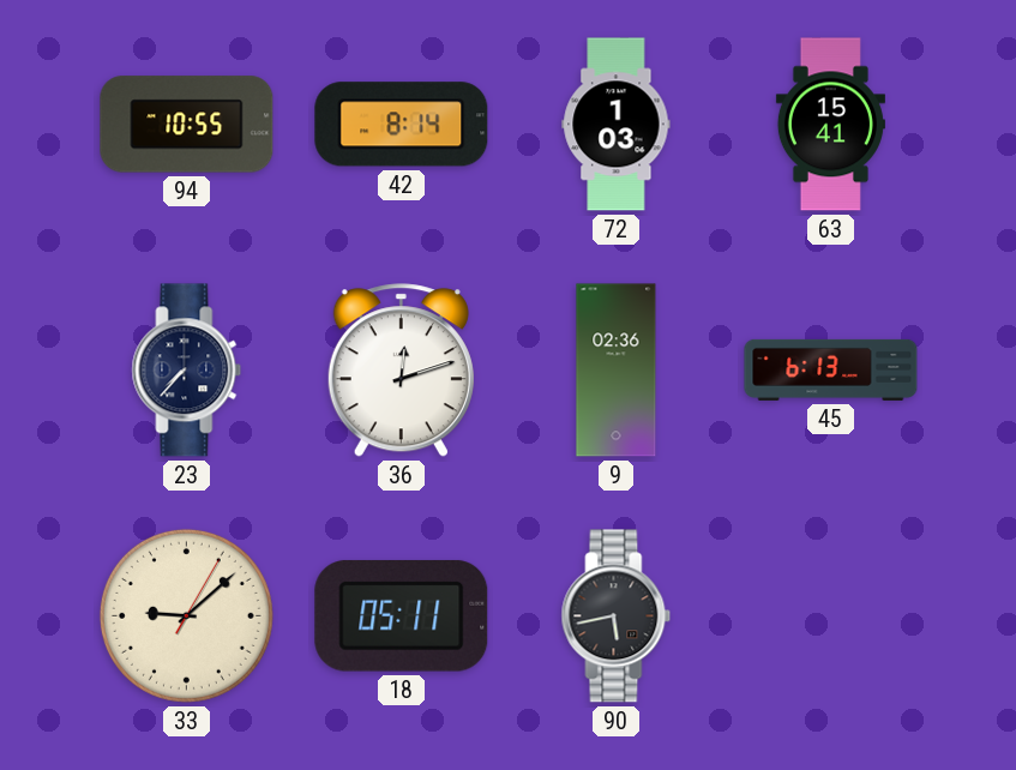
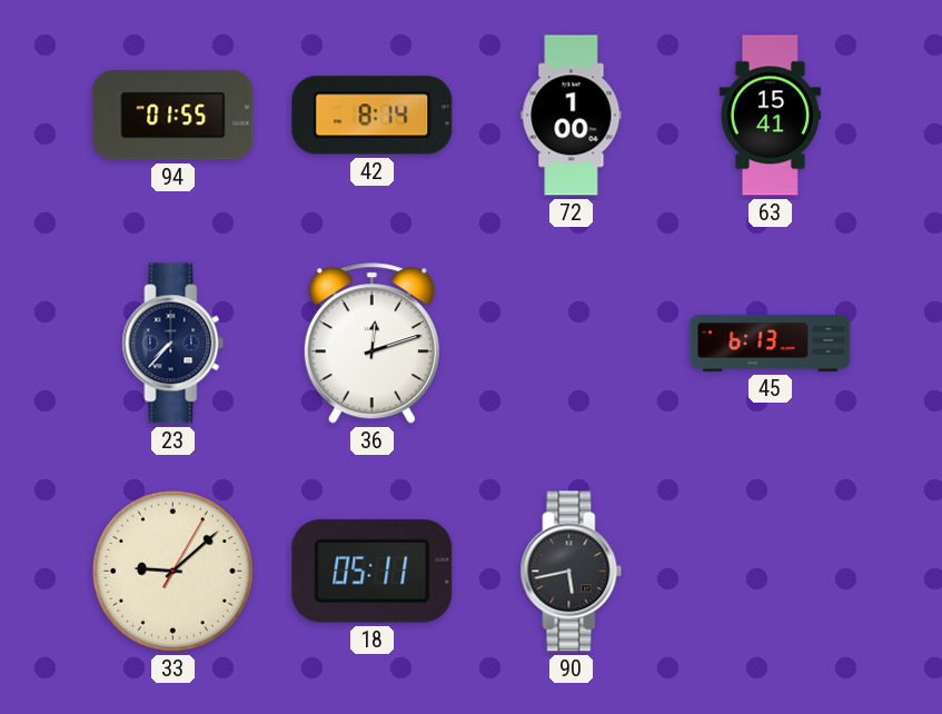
94: 10:55 -> 01:55
72: 1:03 -> 1:00
9: 02:36 -> none
